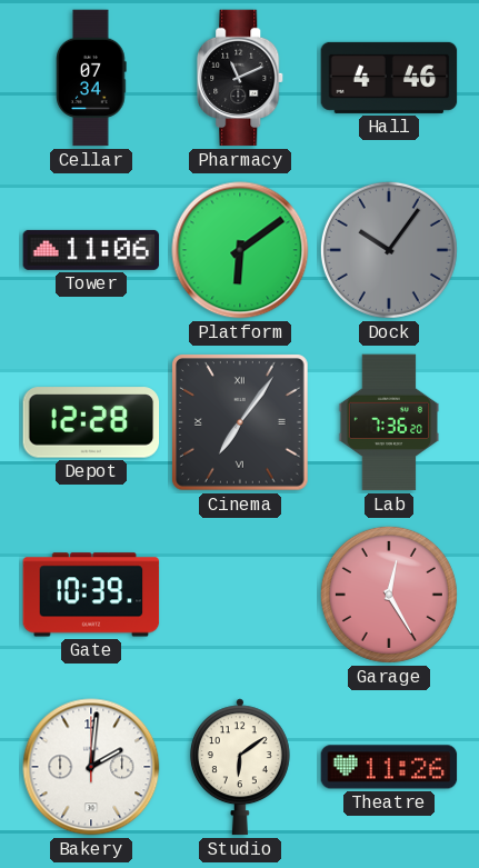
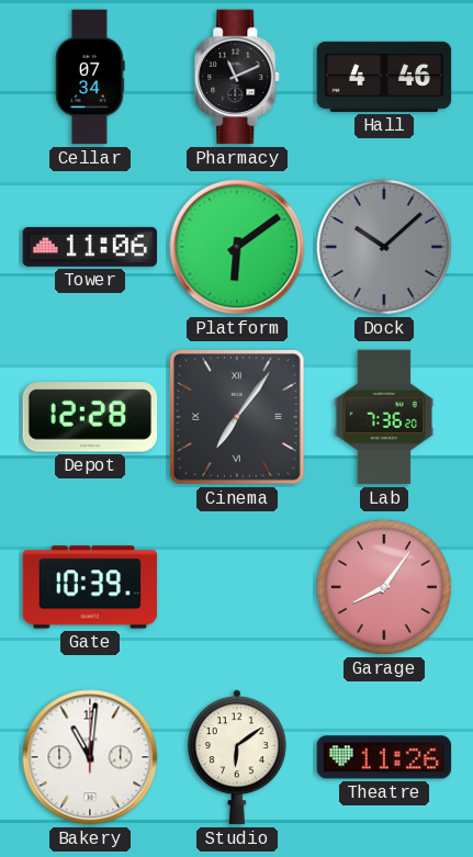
Dock: 10:06 -> 10:08
Garage: 12:25 -> 8:06
Bakery: 2:01 -> 11:01
